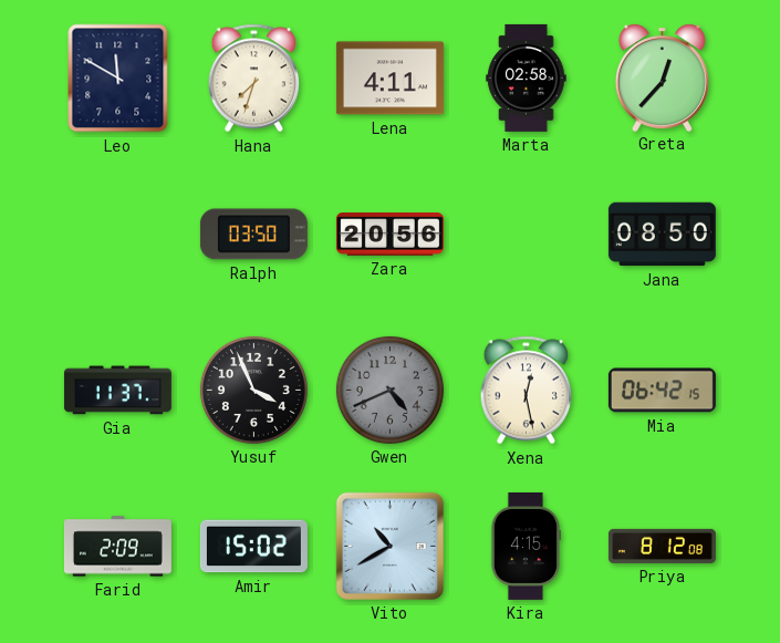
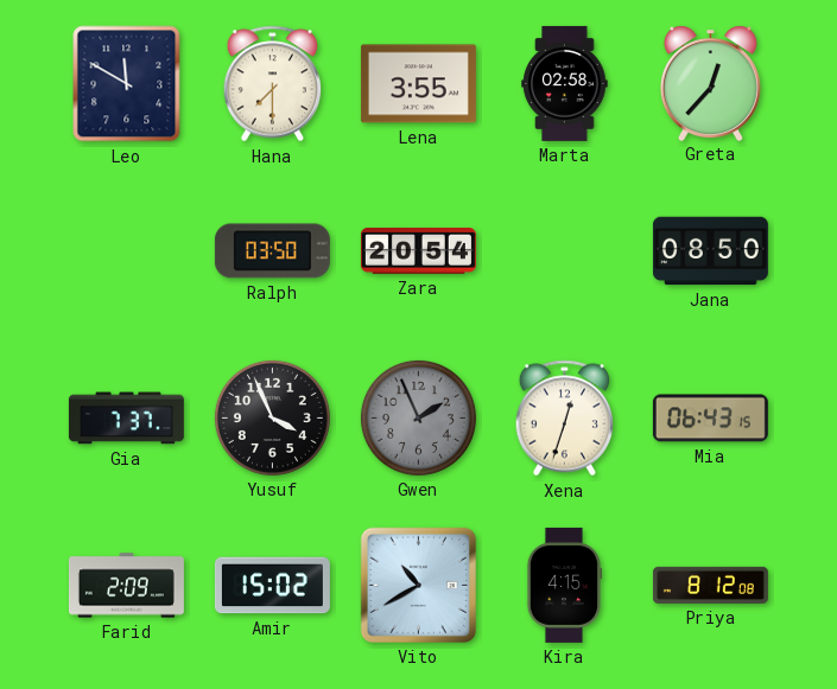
Hana: 7:33 -> 7:30
Lena: 4:11 -> 3:55
Zara: 20:56 -> 20:54
Gia: 11:37 -> 7:37
Gwen: 4:41 -> 1:56
Xena: 12:28 -> 12:33
Mia: 06:42 -> 06:43
